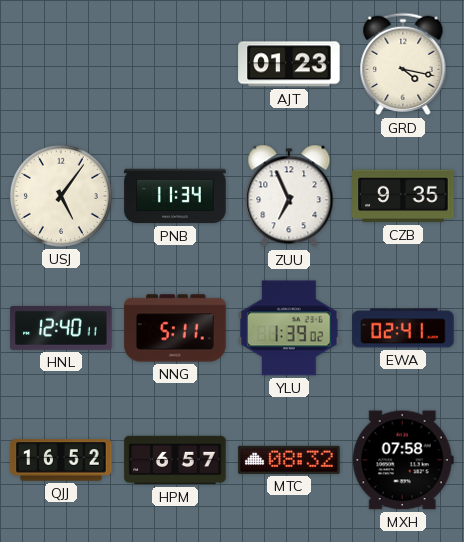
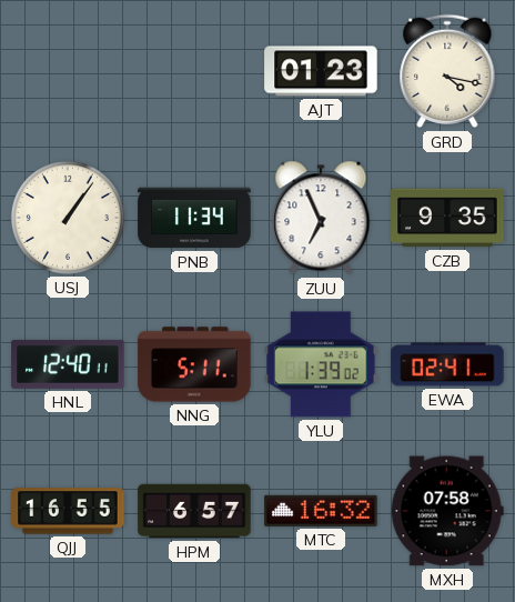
USJ: 5:06 -> 1:06
QJJ: 16:52 -> 16:55
MTC: 08:32 -> 16:32
